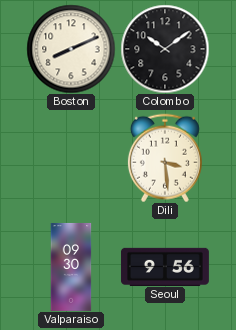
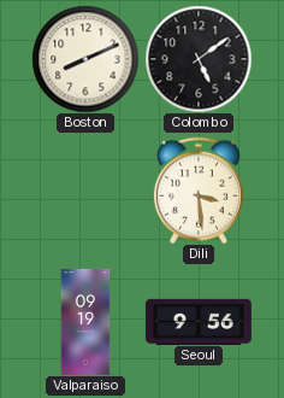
Colombo: 10:09 -> 5:09
Valparaiso: 09:30 -> 09:19
